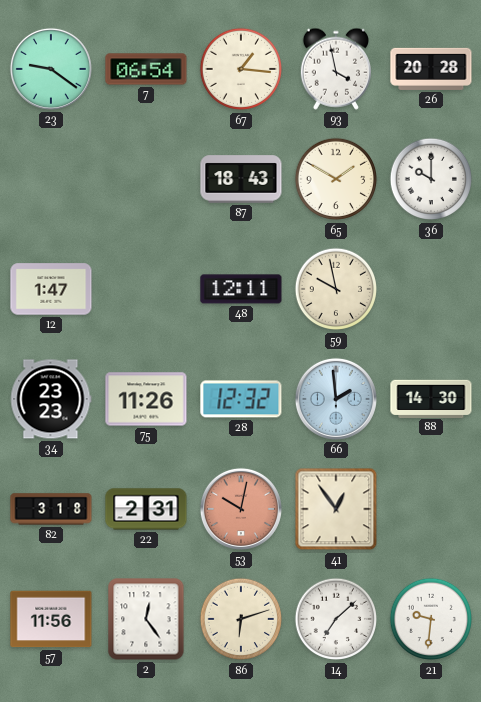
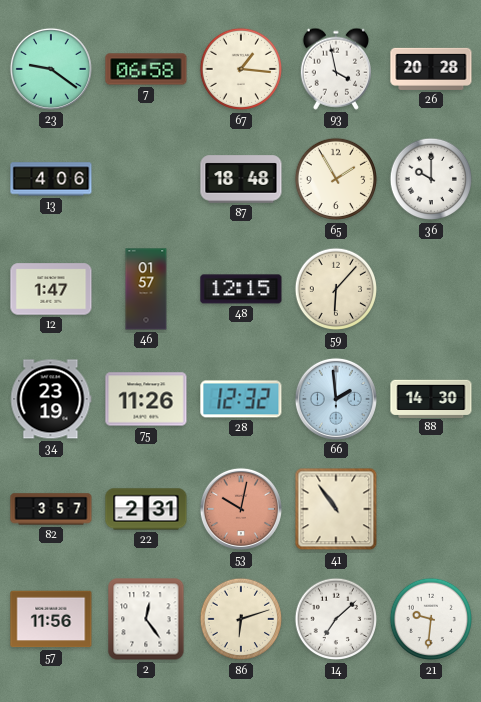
7: 06:54 -> 06:58
13: none -> 4:06
87: 18:43 -> 18:48
65: 1:50 -> 1:55
46: none -> 01:57
48: 12:11 -> 12:15
59: 9:58 -> 6:07
34: 23:23 -> 23:19
82: 3:18 -> 3:57
41: 12:54 -> 10:54
